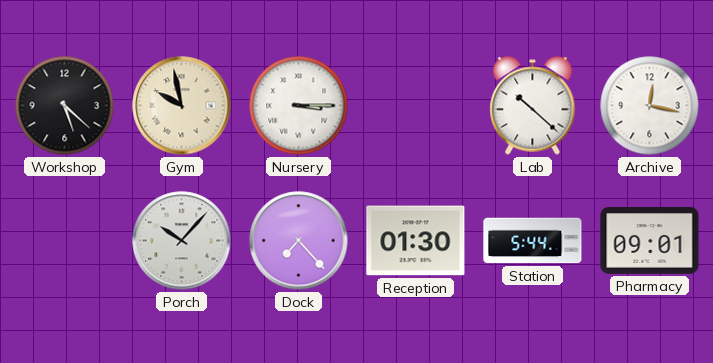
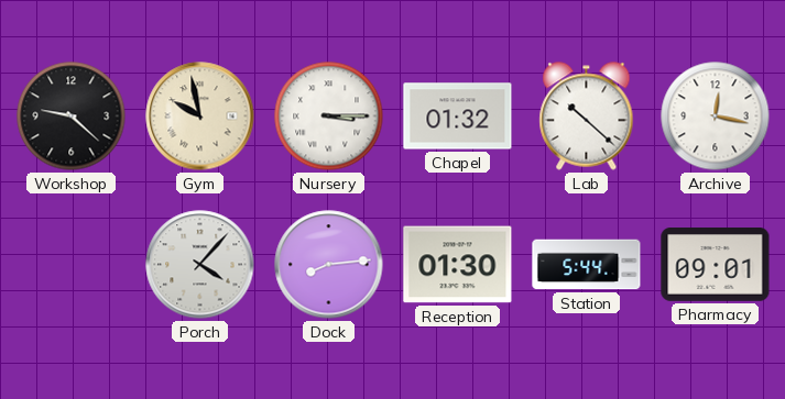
Workshop: 5:22 -> 9:22
Chapel: none -> 01:32
Porch: 10:07 -> 4:07
Dock: 7:23 -> 8:14
